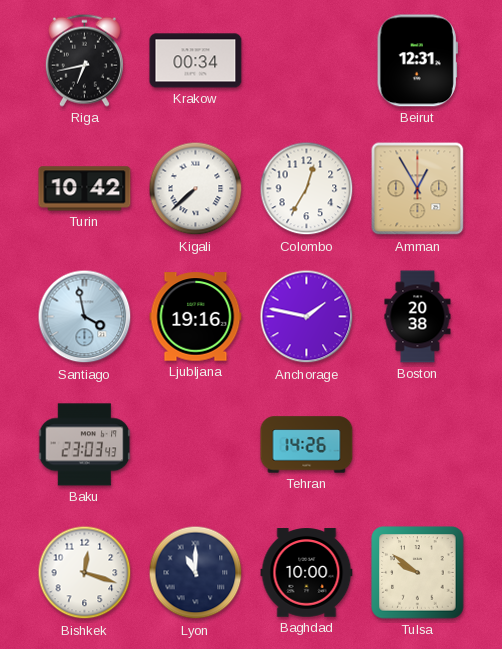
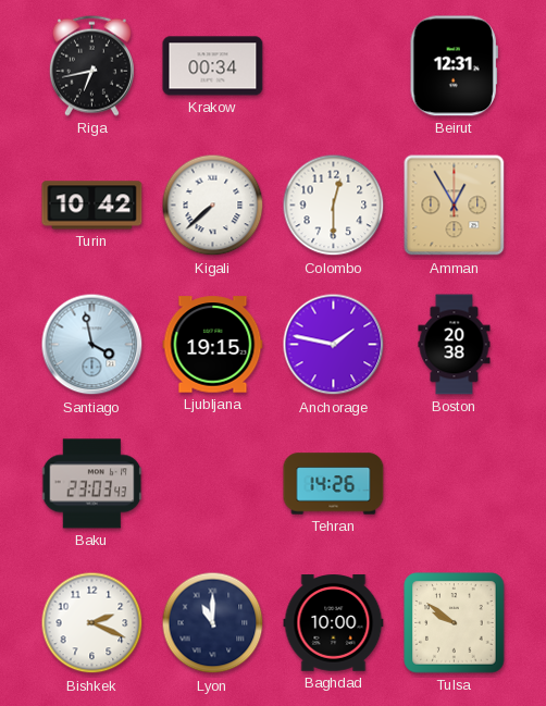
Colombo: 12:35 -> 12:30
Ljubljana: 19:16 -> 19:15
Bishkek: 12:18 -> 2:19
